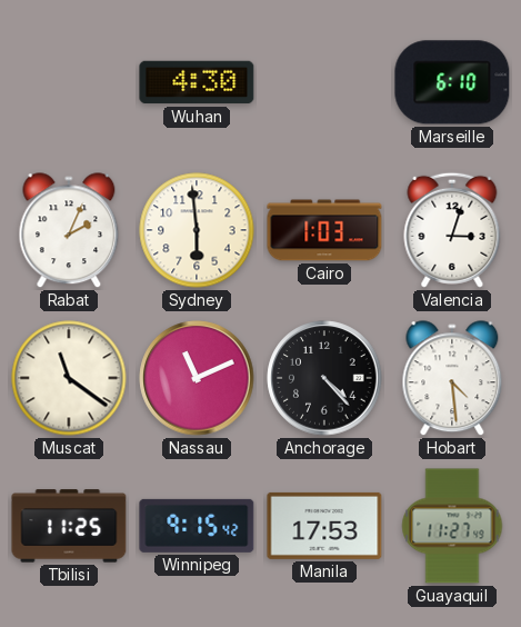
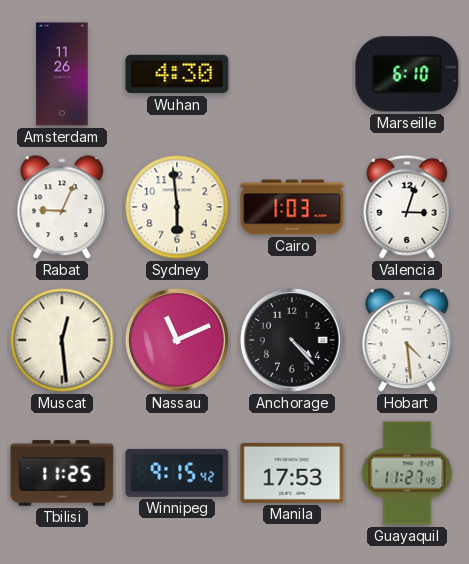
Amsterdam: none -> 11:26
Rabat: 2:04 -> 9:04
Muscat: 11:21 -> 12:29
